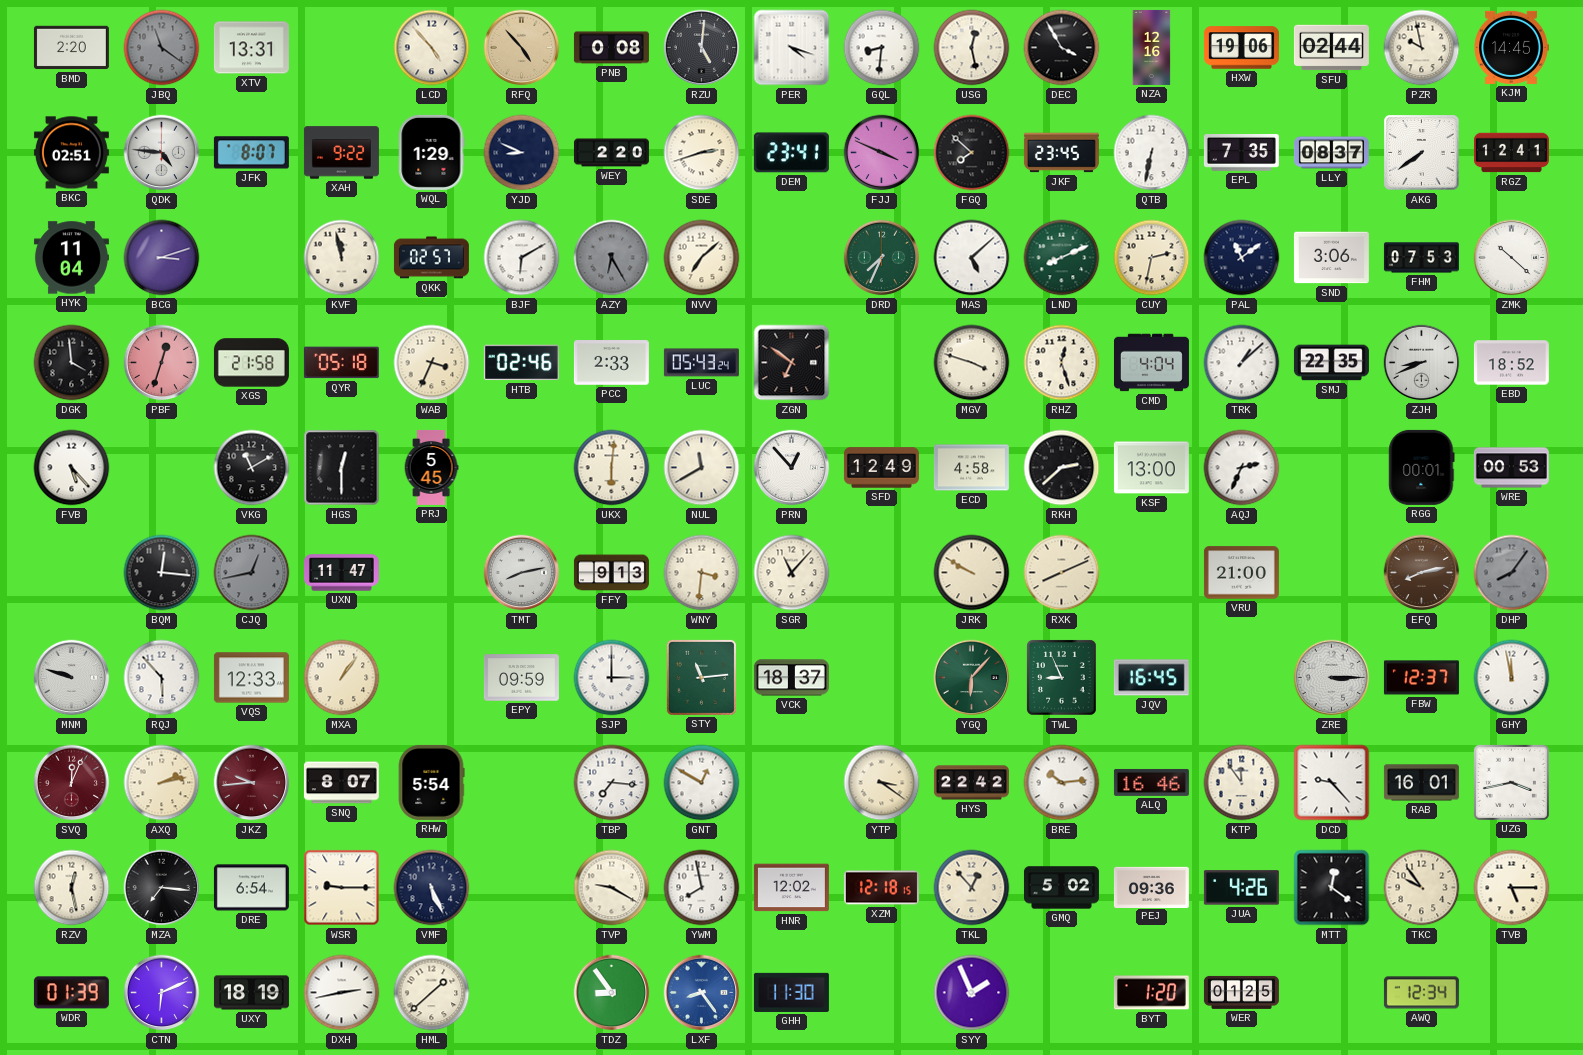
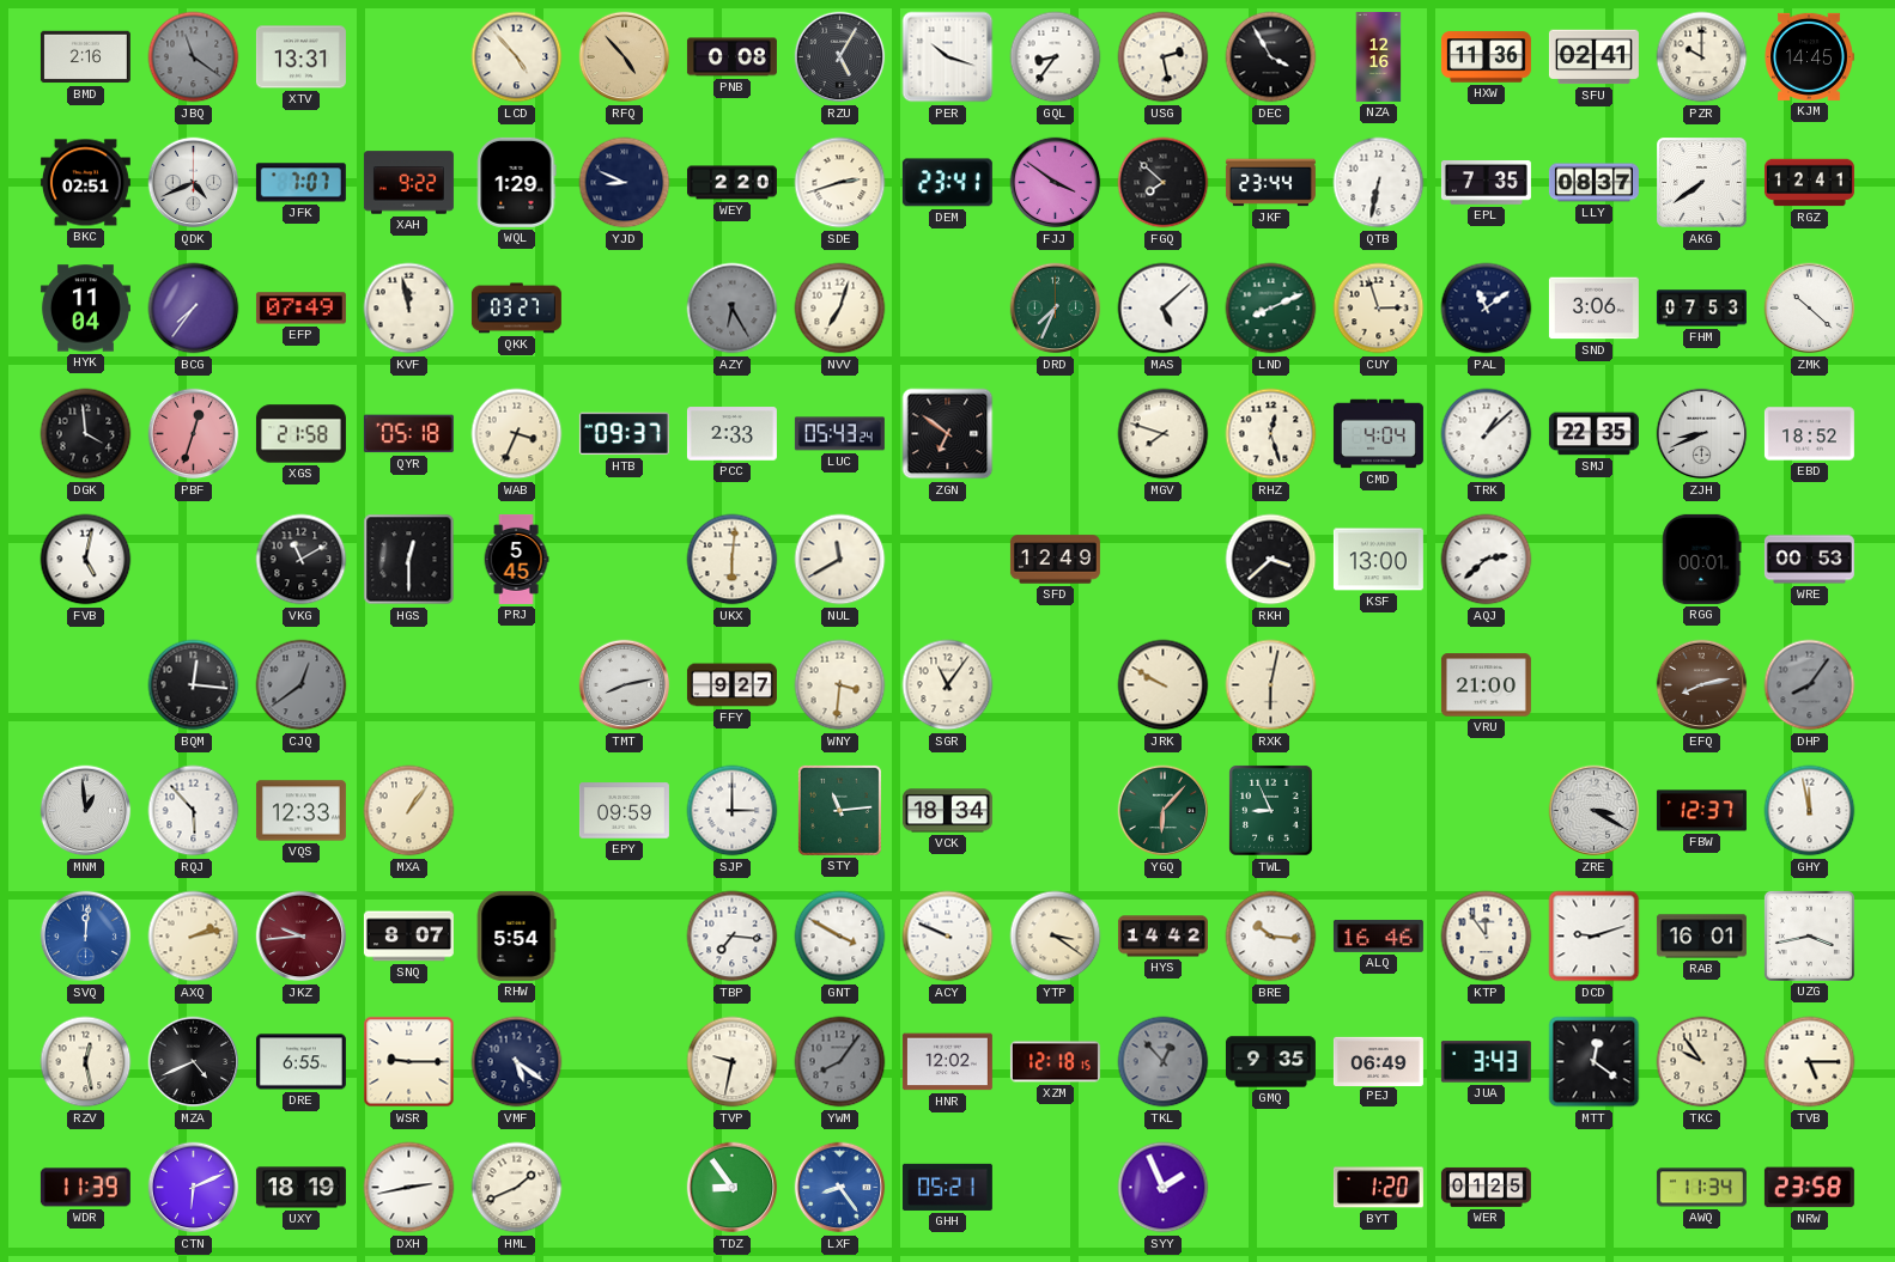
BMD: 2:20 -> 2:16
RZU: 5:01 -> 5:05
PER: 4:18 -> 10:18
GQL: 8:31 -> 8:36
USG: 12:28 -> 2:28
HXW: 19:06 -> 11:36
SFU: 02:44 -> 02:41
PZR: 9:58 -> 10:00
QDK: 4:46 -> 4:41
JFK: 8:07 -> 7:07
FJJ: 3:49 -> 3:51
JKF: 23:45 -> 23:44
BCG: 3:12 -> 7:36
EFP: none -> 07:49
QKK: 02:57 -> 03:27
BJF: 6:10 -> none
NVV: 7:08 -> 7:03
CUY: 2:32 -> 2:57
HTB: 02:46 -> 09:37
MGV: 3:48 -> 7:48
FVB: 5:23 -> 5:02
PRN: 12:53 -> none
ECD: 4:58 -> none
RKH: 2:38 -> 3:38
AQJ: 2:34 -> 2:38
CJQ: 12:43 -> 12:39
UXN: 11:47 -> none
FFY: 9:13 -> 9:27
SGR: 11:07 -> 11:06
RXK: 8:11 -> 6:02
MNM: 9:48 -> 12:59
VCK: 18:37 -> 18:34
JQV: 16:45 -> none
ZRE: 3:15 -> 3:20
SVQ: 12:04 -> 12:01
SVQ dial: burgundy -> blue
GNT: 12:50 -> 3:50
ACY: none -> 9:49
HYS: 22:42 -> 14:42
BRE: 10:14 -> 10:16
DCD: 9:23 -> 9:12
MZA: 7:16 -> 4:41
DRE: 6:54 -> 6:55
VMF: 5:26 -> 5:21
TVP: 9:20 -> 9:32
YWM: 7:58 -> 8:06
YWM dial: white -> grey
TKL dial: cream -> grey
GMQ: 5:02 -> 9:35
PEJ: 09:36 -> 06:49
JUA: 4:26 -> 3:43
WDR: 01:39 -> 11:39
HML: 1:38 -> 1:41
GHH: 11:30 -> 05:21
AWQ: 12:34 -> 11:34
NRW: none -> 23:58
